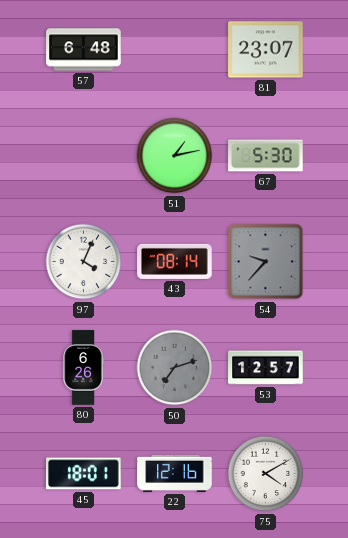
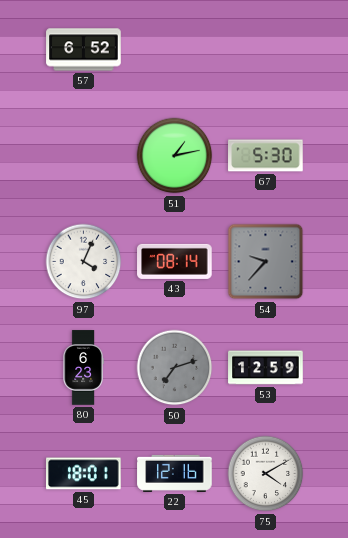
57: 6:48 -> 6:52
81: 23:07 -> none
80: 6:26 -> 6:23
53: 12:57 -> 12:59
